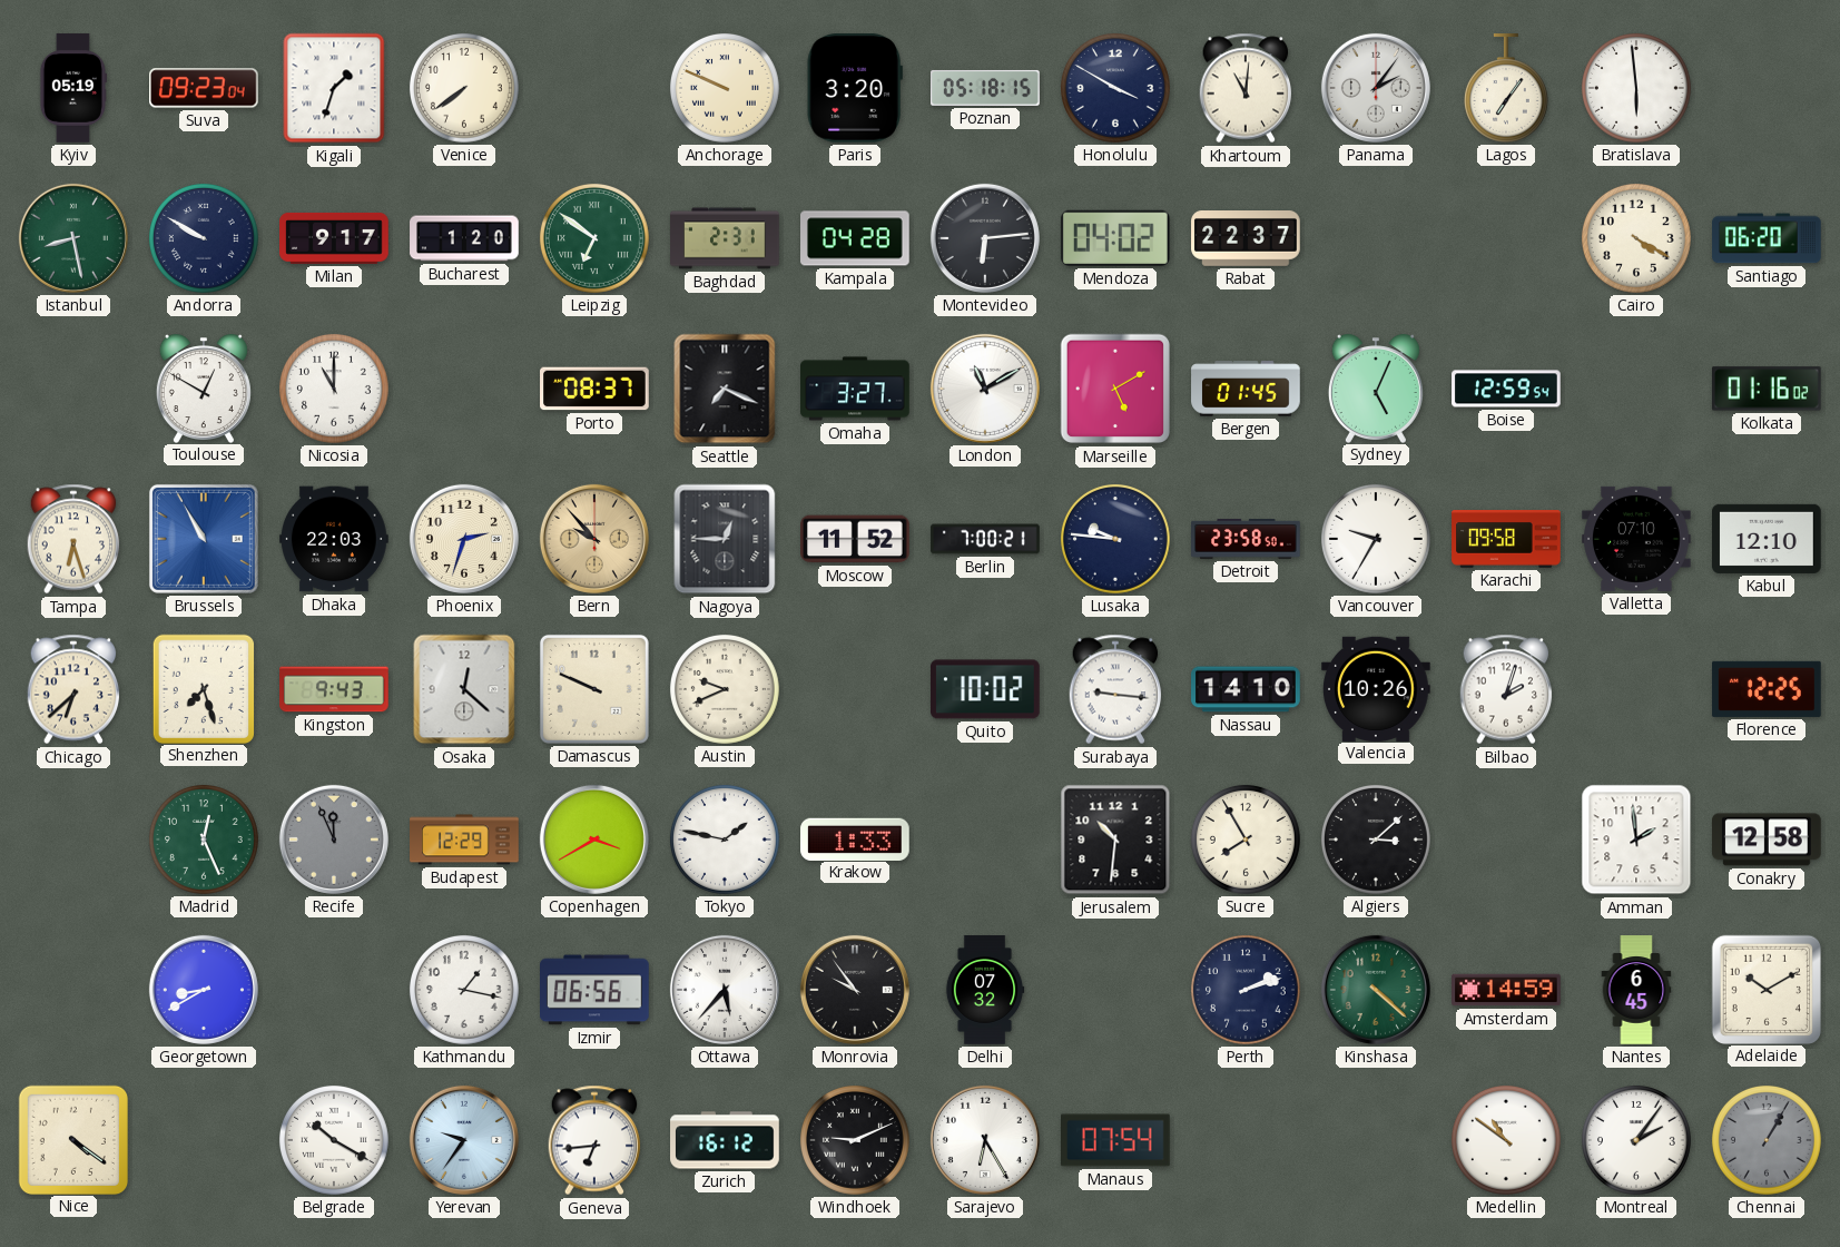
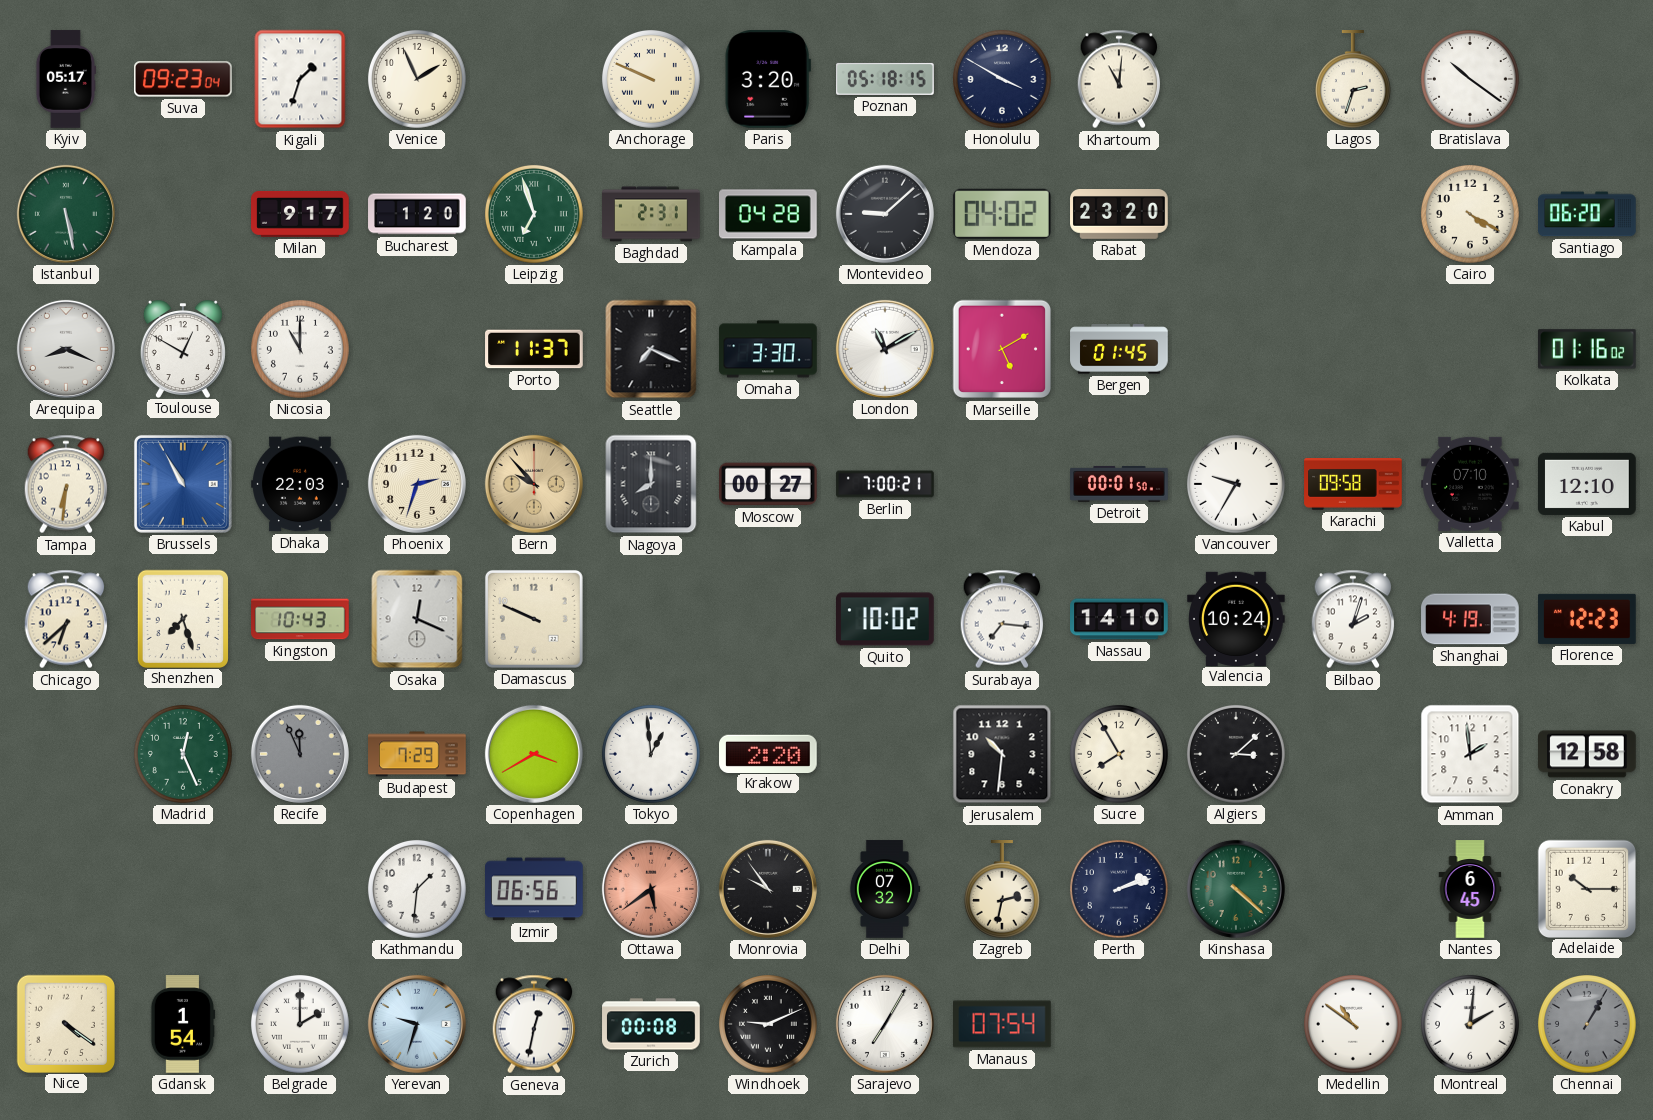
Kyiv: 05:19 -> 05:17
Venice: 7:39 -> 1:56
Panama: 2:06 -> none
Lagos: 7:06 -> 2:33
Bratislava: 5:59 -> 10:21
Istanbul: 8:28 -> 5:28
Andorra: 9:50 -> none
Leipzig: 6:51 -> 6:57
Montevideo: 6:14 -> 9:08
Rabat: 22:37 -> 23:20
Arequipa: none -> 8:19
Porto: 08:37 -> 11:37
Omaha: 3:27 -> 3:30
Sydney: 5:04 -> none
Boise: 12:59 -> none
Tampa: 6:27 -> 6:31
Nagoya: 12:45 -> 8:00
Moscow: 11:52 -> 00:27
Lusaka: 9:46 -> none
Detroit: 23:58 -> 00:01
Kingston: 9:43 -> 10:43
Osaka: 12:22 -> 12:19
Austin: 9:41 -> none
Surabaya: 9:16 -> 7:16
Valencia: 10:26 -> 10:24
Shanghai: none -> 4:19
Florence: 12:25 -> 12:23
Budapest: 12:29 -> 7:29
Tokyo: 1:47 -> 12:59
Krakow: 1:33 -> 2:20
Georgetown: 8:40 -> none
Kathmandu: 1:17 -> 1:31
Ottawa: 5:37 -> 5:39
Ottawa dial: white -> salmon
Zagreb: none -> 2:32
Amsterdam: 14:59 -> none
Adelaide: 10:10 -> 10:15
Gdansk: none -> 1:54
Belgrade: 10:20 -> 2:00
Yerevan: 9:36 -> 9:33
Geneva: 6:44 -> 12:32
Zurich: 16:12 -> 00:08
Sarajevo: 6:25 -> 7:05
Montreal: 2:06 -> 2:01
